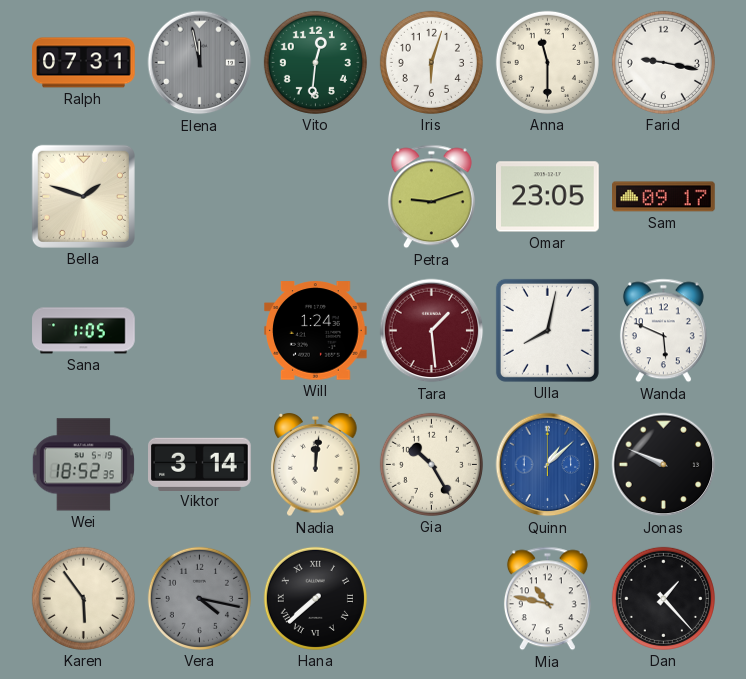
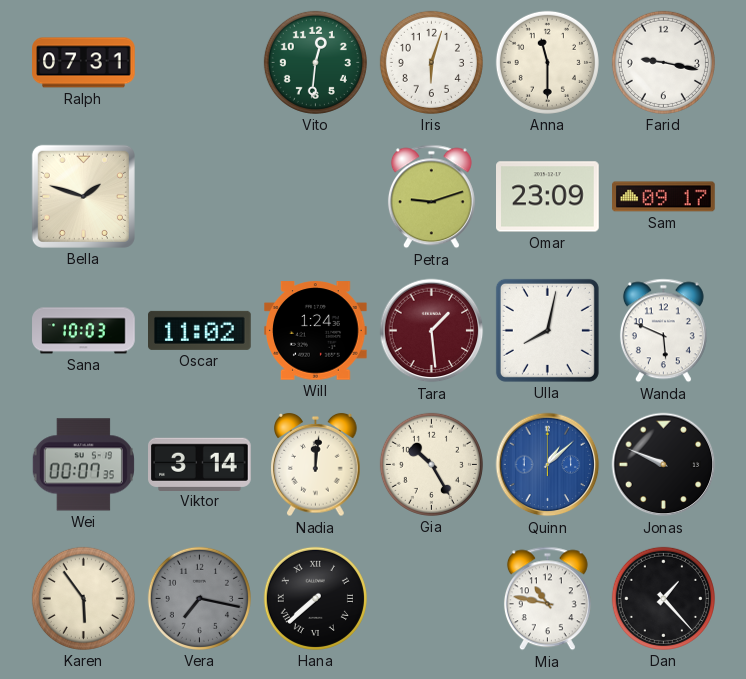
Elena: 11:58 -> none
Omar: 23:05 -> 23:09
Sana: 1:05 -> 10:03
Oscar: none -> 11:02
Wei: 18:52 -> 00:07
Vera: 4:17 -> 7:17
